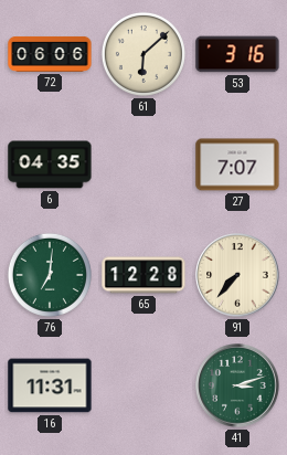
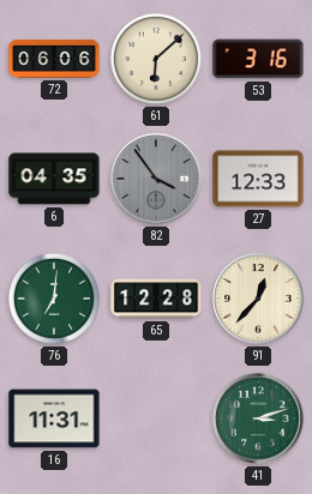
82: none -> 3:54
27: 7:07 -> 12:33
91: 7:37 -> 12:37
